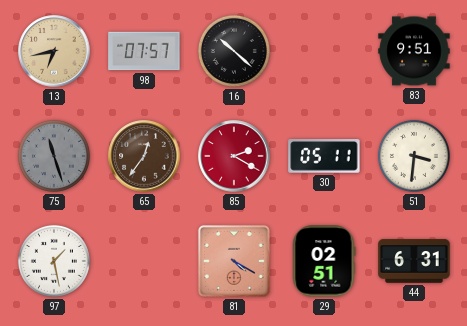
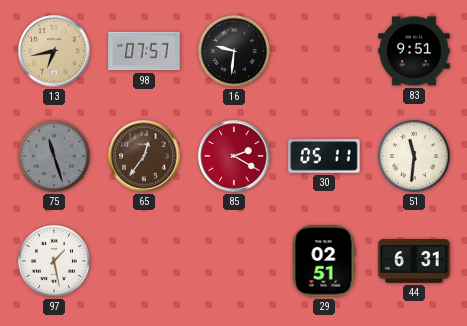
16: 10:22 -> 9:31
51: 3:31 -> 11:31
81: 4:20 -> none
